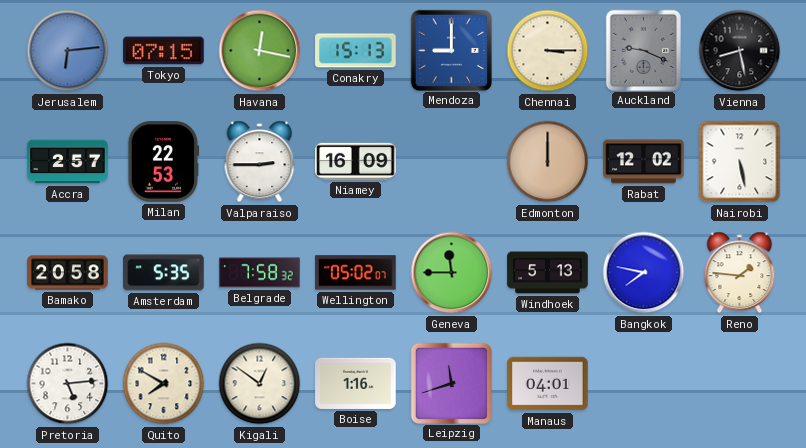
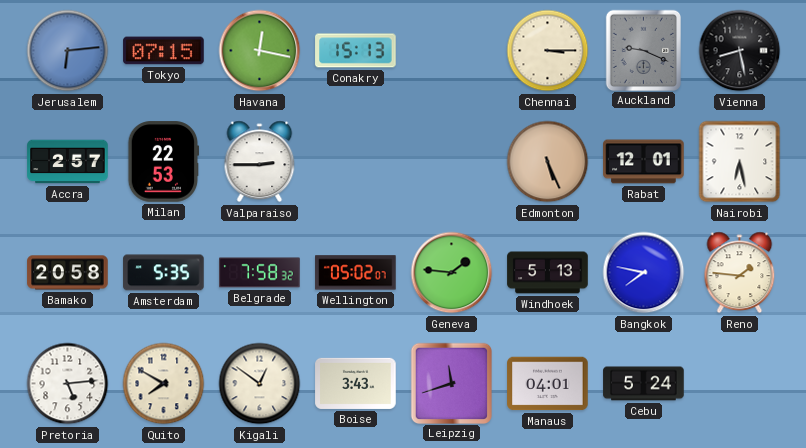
Mendoza: 9:00 -> none
Niamey: 16:09 -> none
Edmonton: 12:00 -> 5:26
Rabat: 12:02 -> 12:01
Nairobi: 5:28 -> 6:28
Geneva: 11:45 -> 1:46
Boise: 1:16 -> 3:43
Cebu: none -> 5:24
